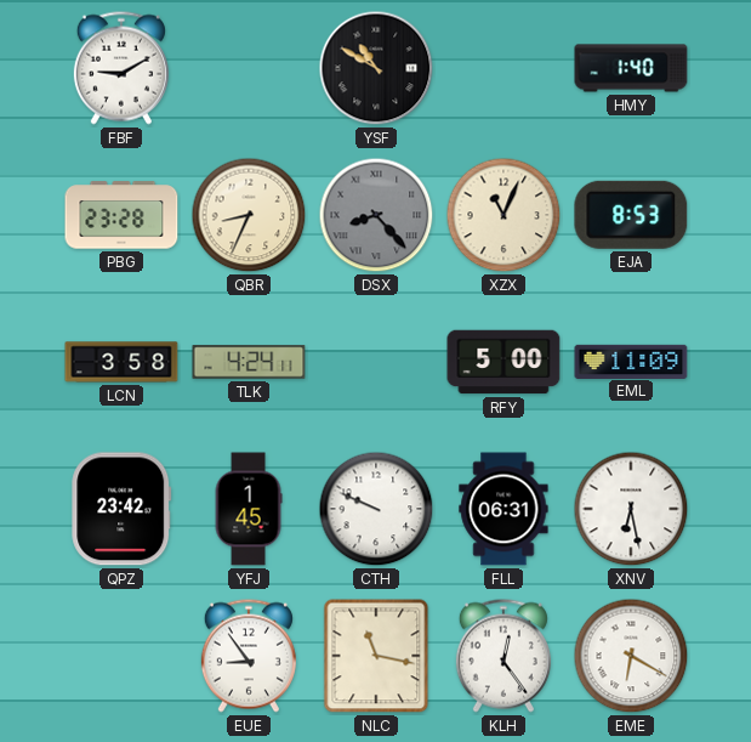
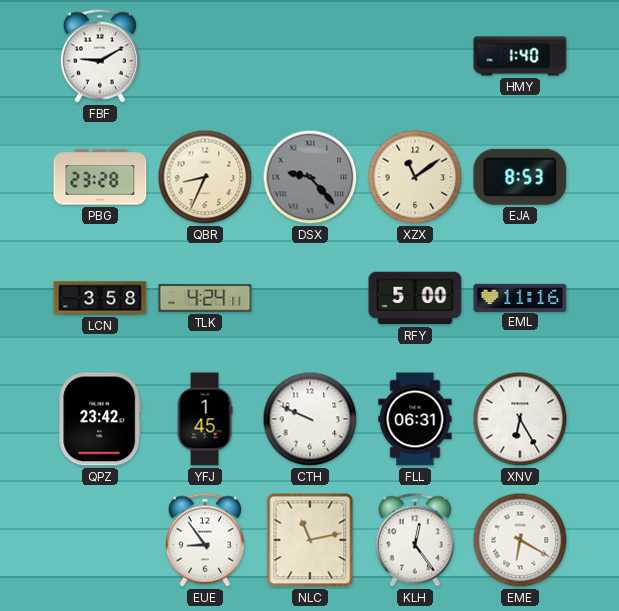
YSF: 10:50 -> none
DSX: 8:23 -> 9:23
XZX: 11:04 -> 11:09
EML: 11:09 -> 11:16
XNV: 6:28 -> 6:25
NLC: 11:17 -> 11:13
